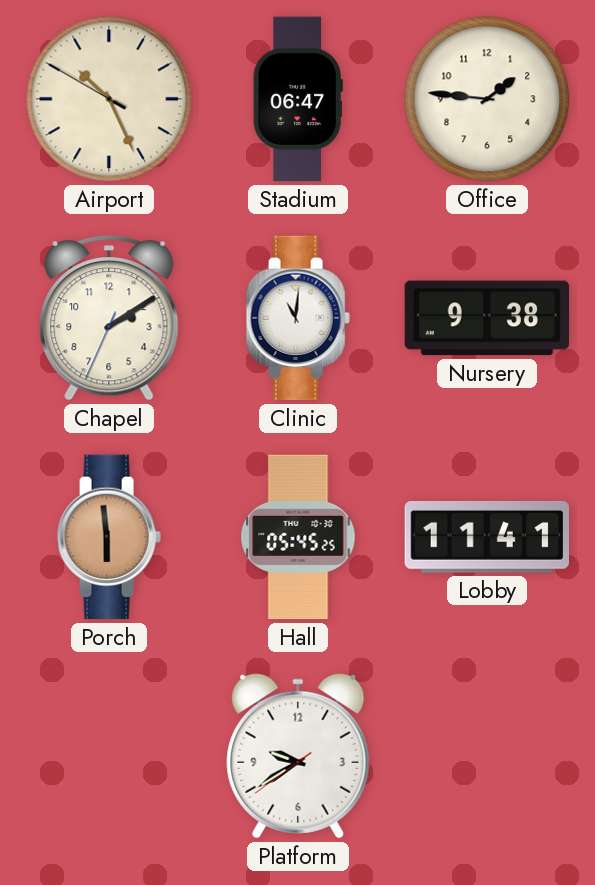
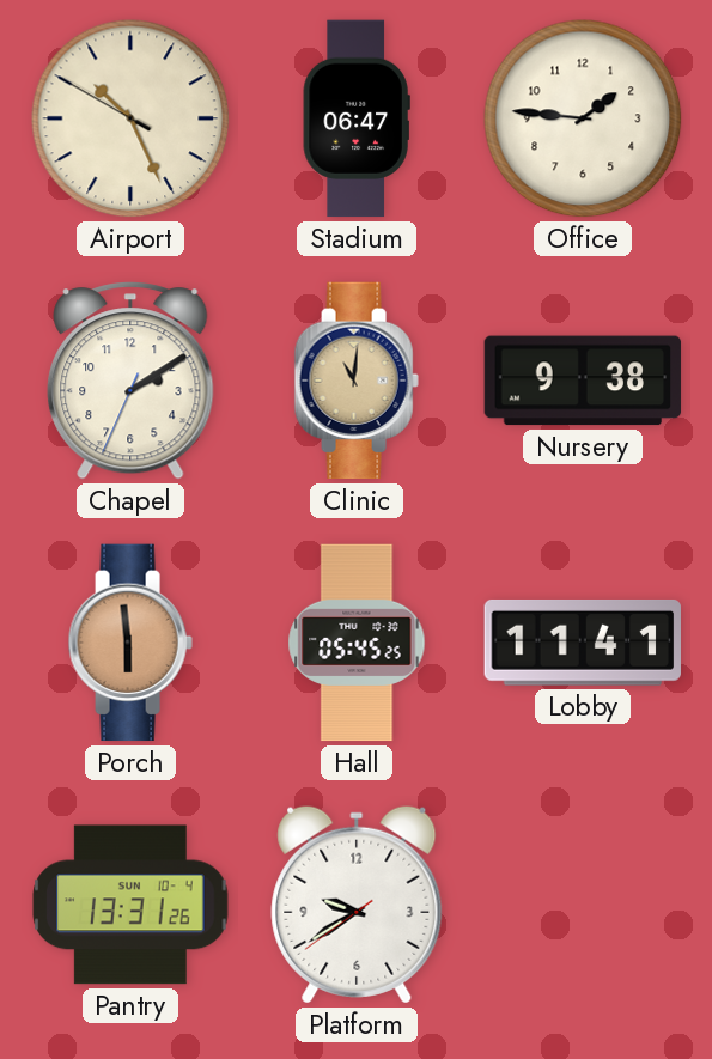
Clinic dial: white -> champagne
Pantry: none -> 13:31
